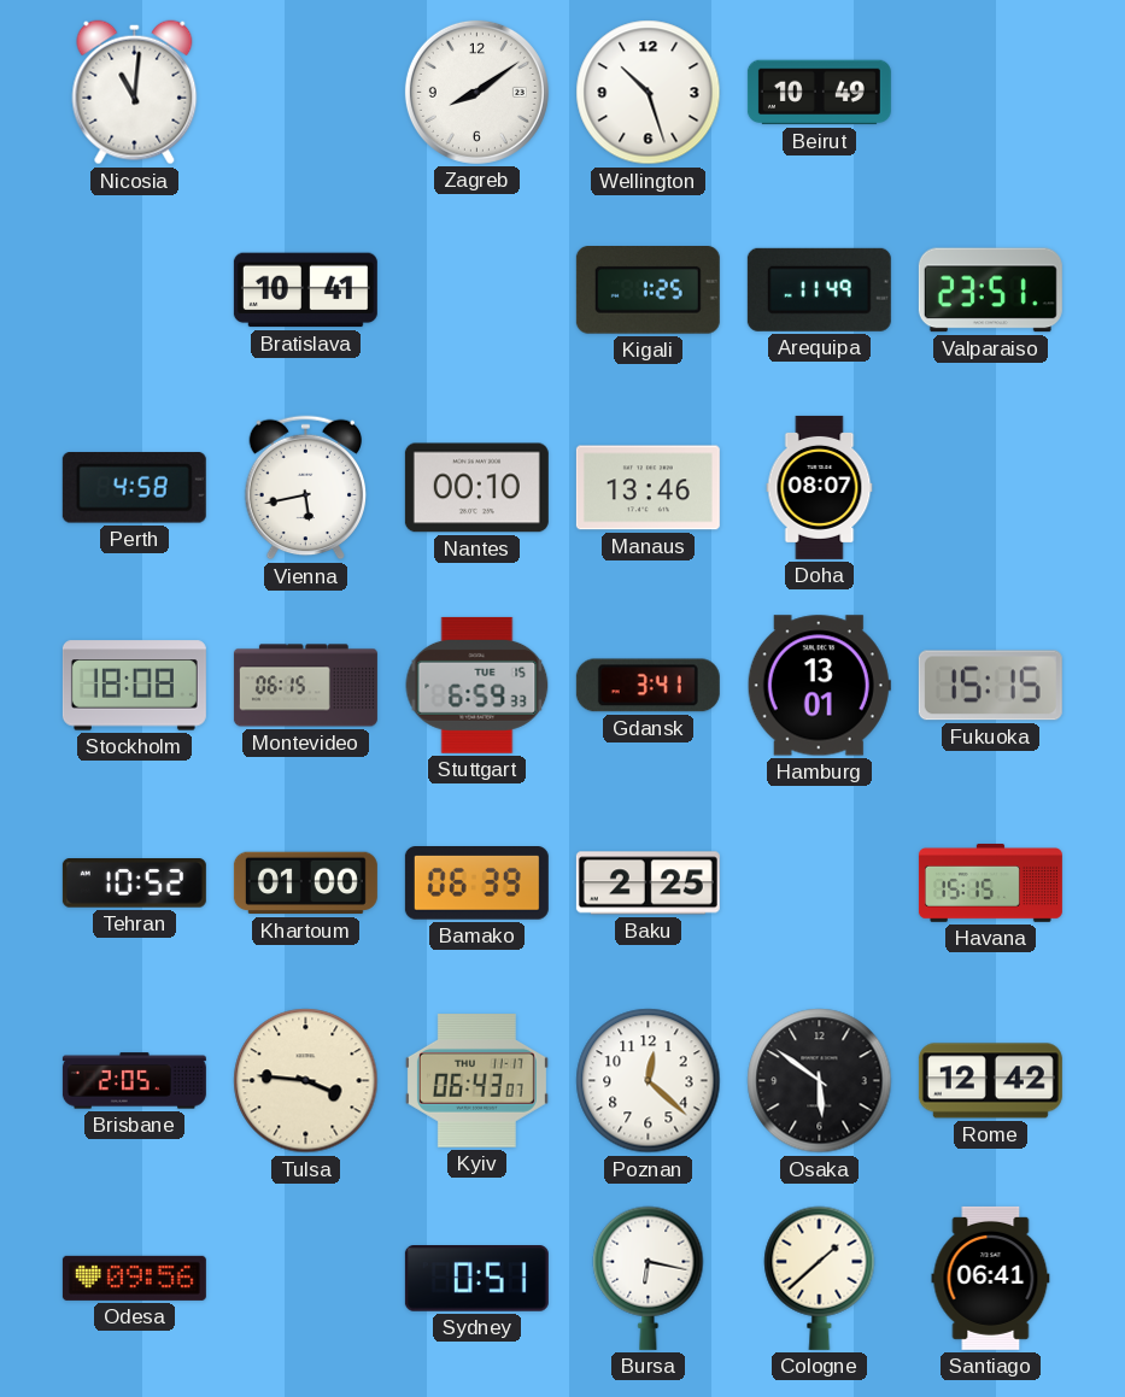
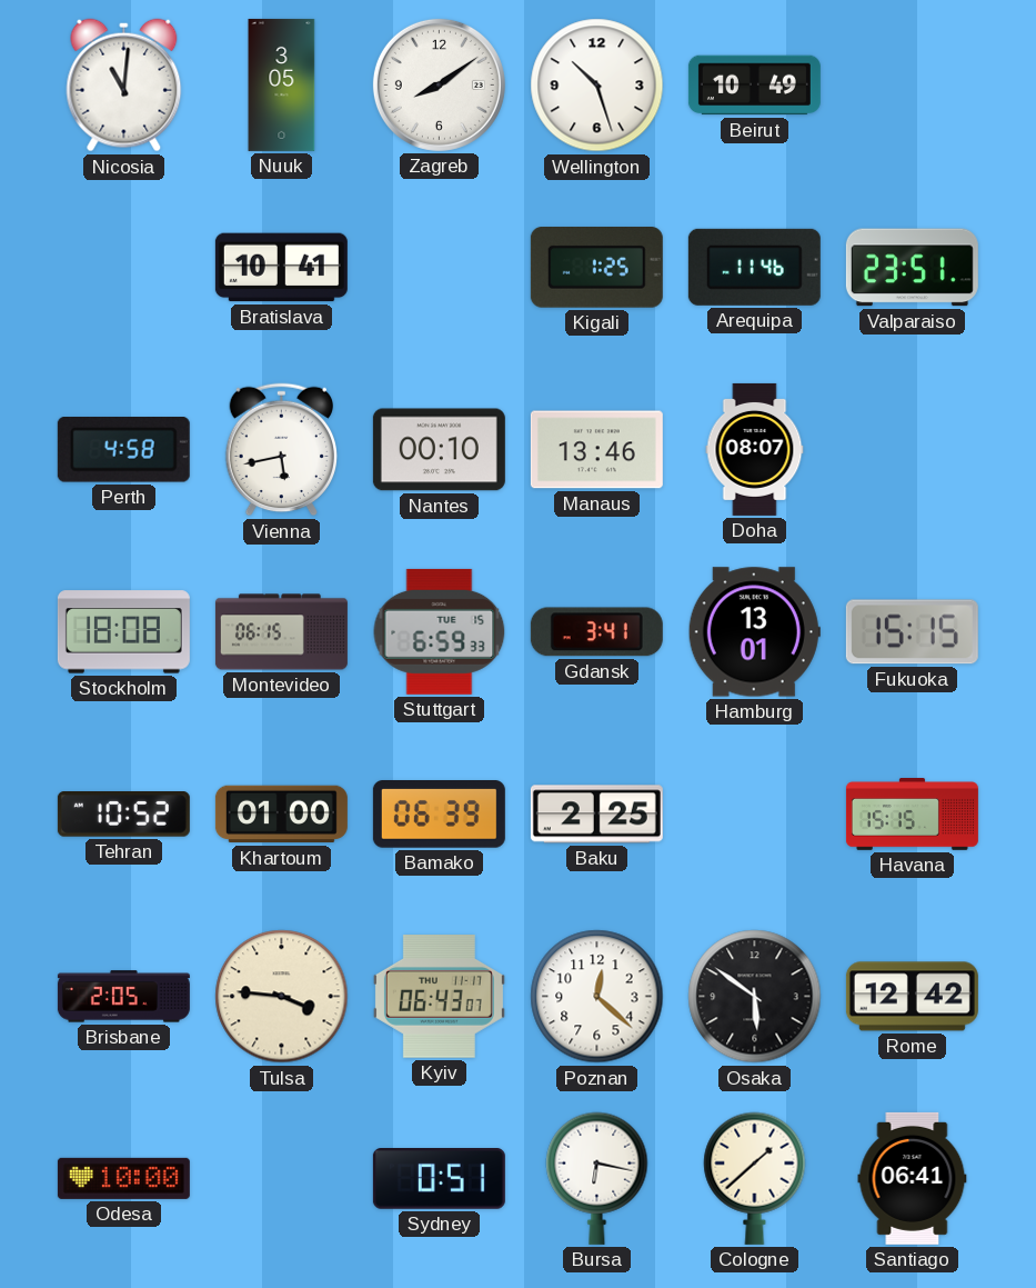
Nuuk: none -> 3:05
Arequipa: 11:49 -> 11:46
Odesa: 09:56 -> 10:00
